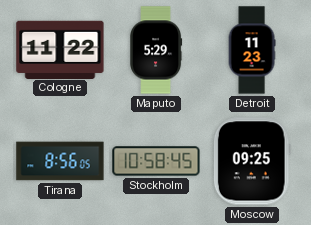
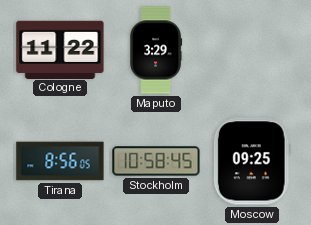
Maputo: 5:29 -> 3:29
Detroit: 11:23 -> none
